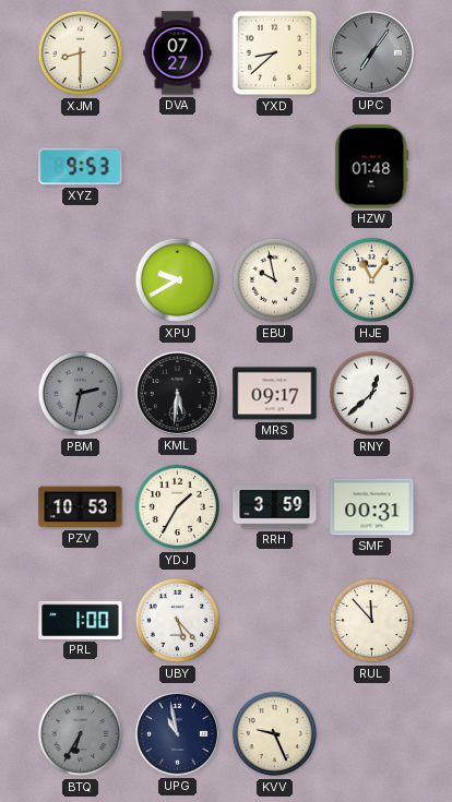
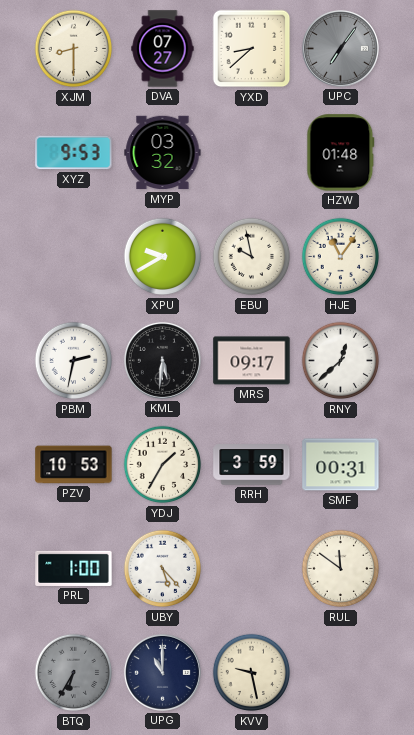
MYP: none -> 03:32
PBM dial: grey -> white
RUL: 11:53 -> 11:51
UPG: 10:58 -> 11:00
KVV: 9:26 -> 9:28
